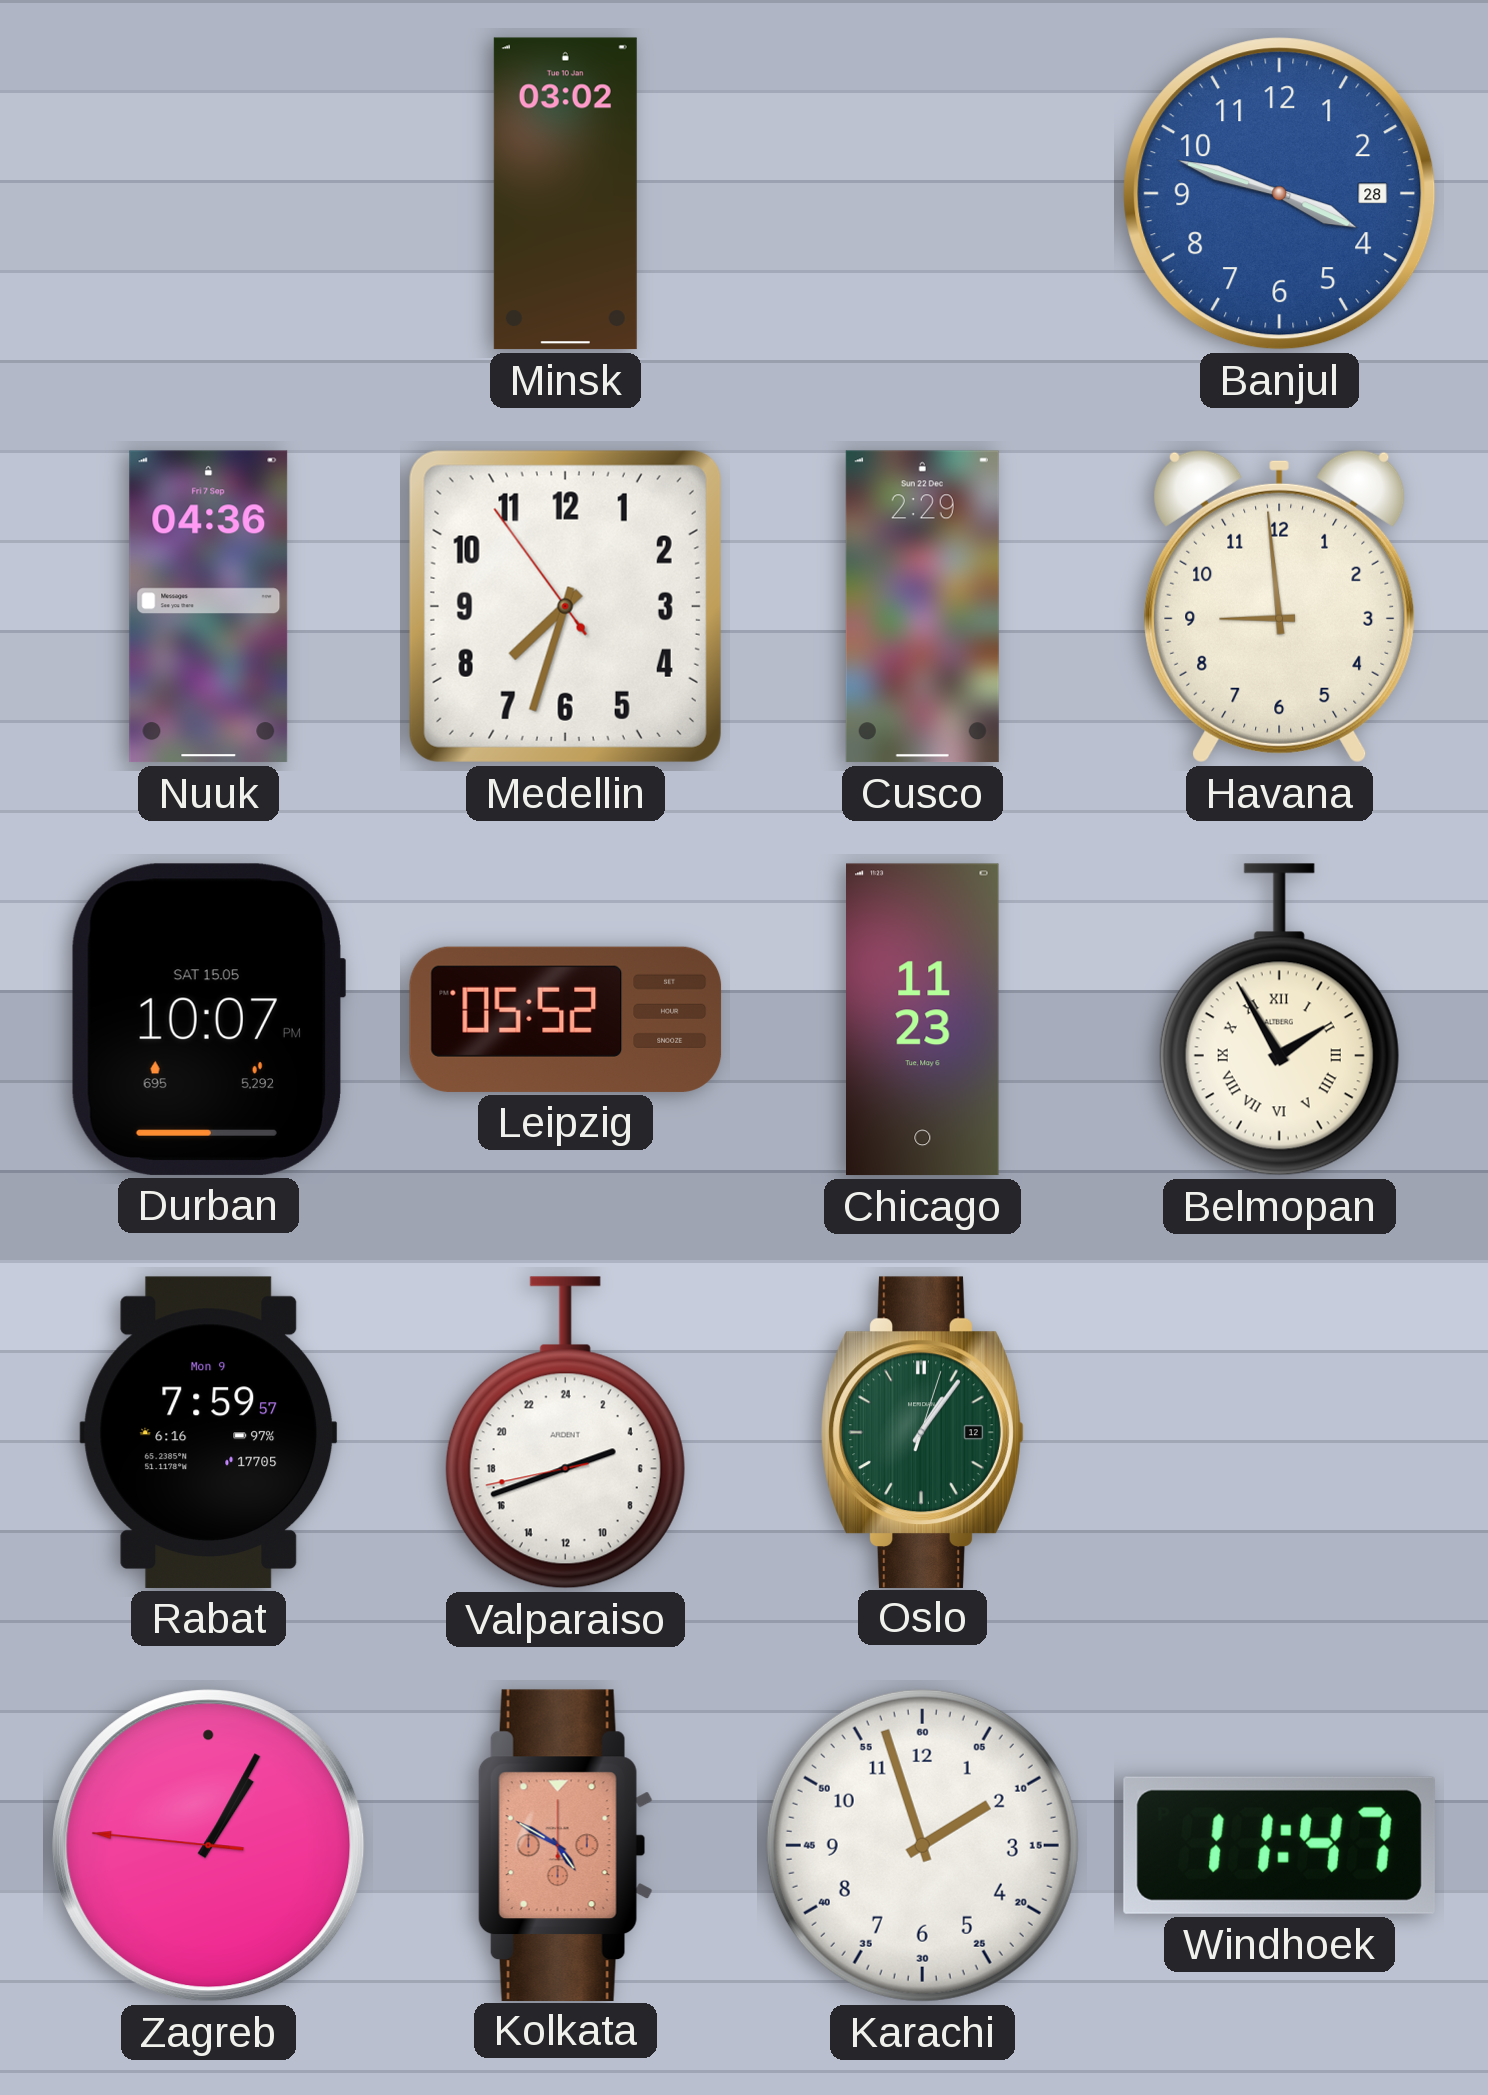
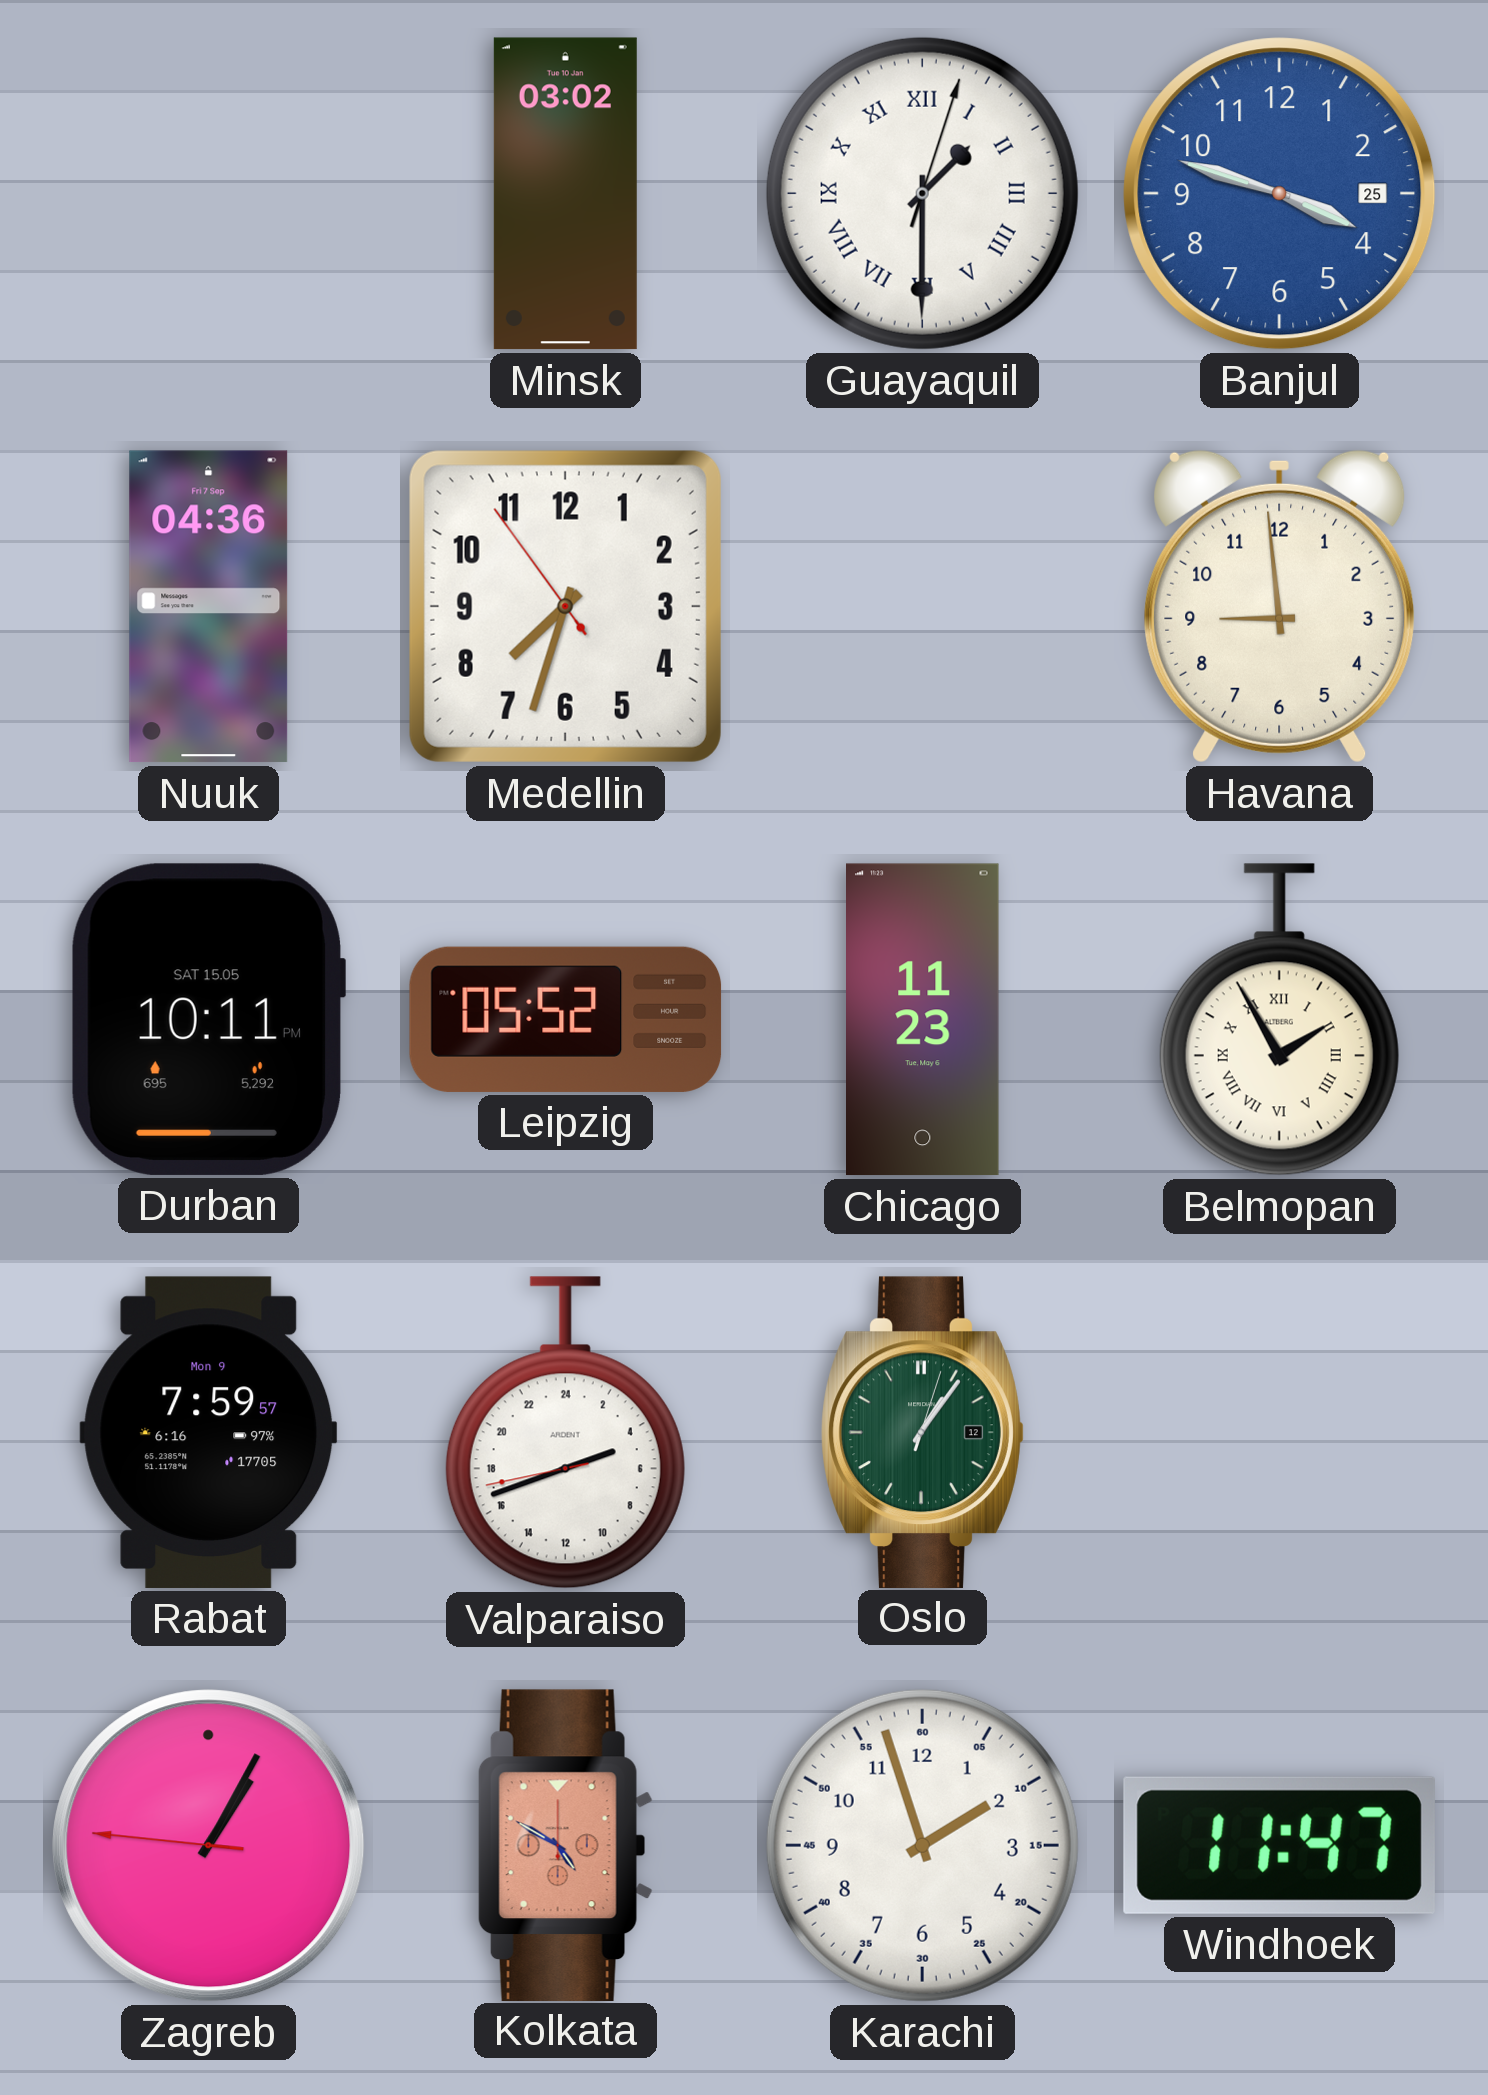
Guayaquil: none -> 1:30
Banjul date: 28 -> 25
Cusco: 2:29 -> none
Durban: 10:07 -> 10:11
